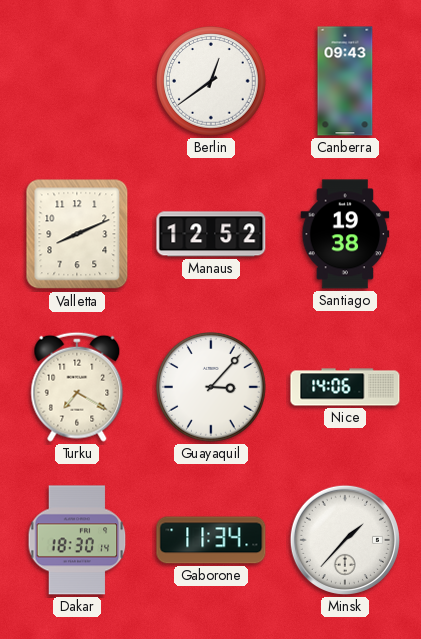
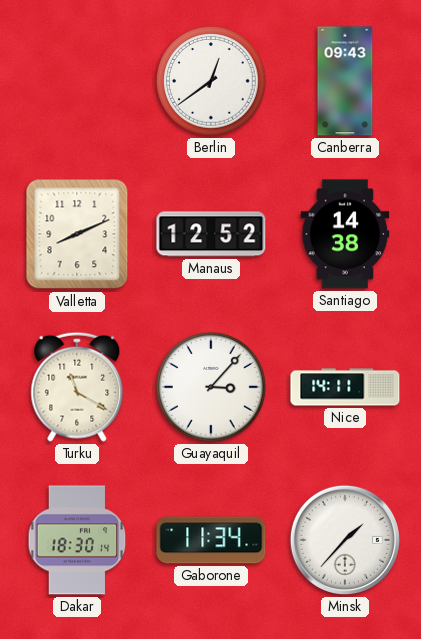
Santiago: 19:38 -> 14:38
Turku: 7:20 -> 11:20
Nice: 14:06 -> 14:11
